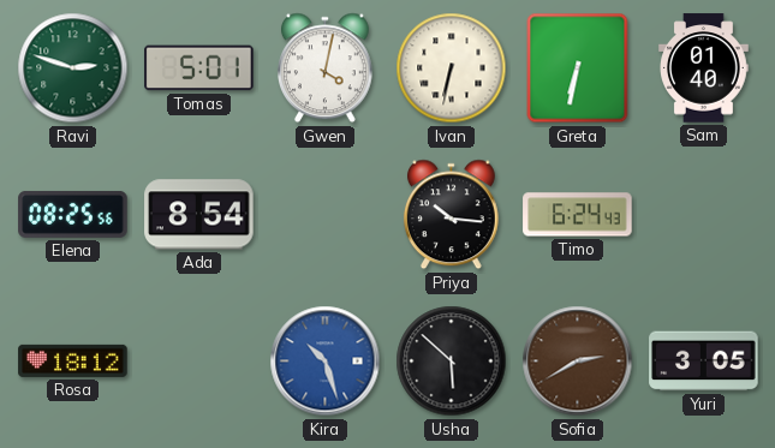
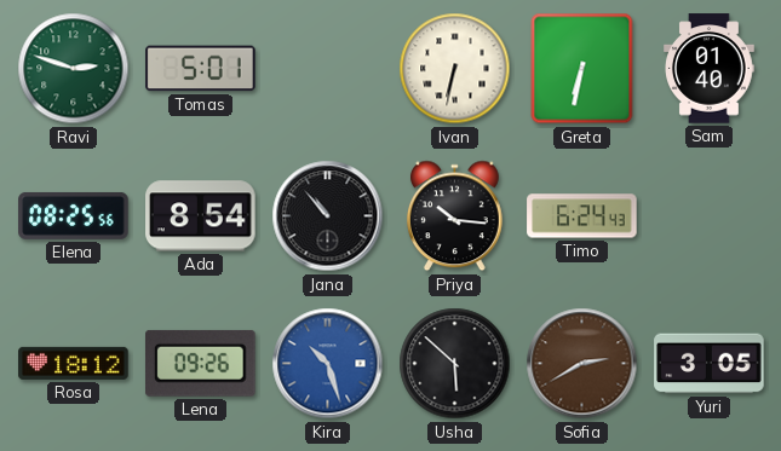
Gwen: 4:02 -> none
Jana: none -> 10:53
Lena: none -> 09:26
